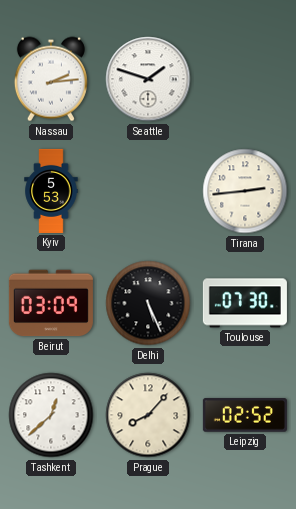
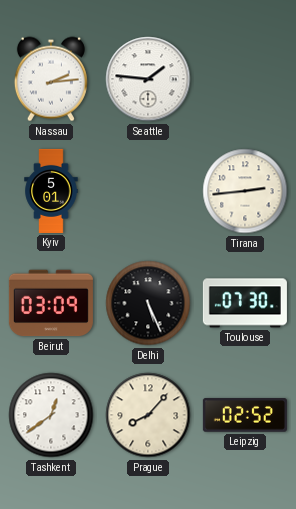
Seattle: 1:48 -> 1:46
Kyiv: 5:53 -> 5:01
Tashkent: 12:38 -> 12:39
